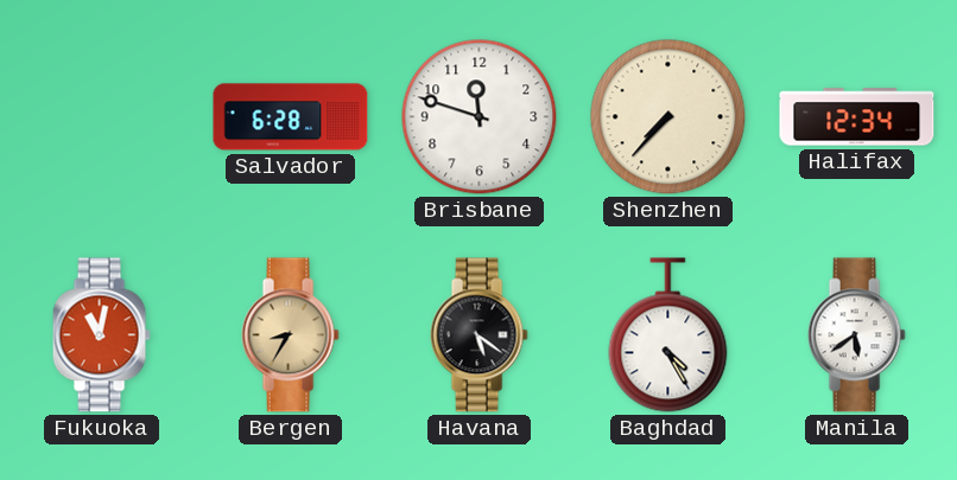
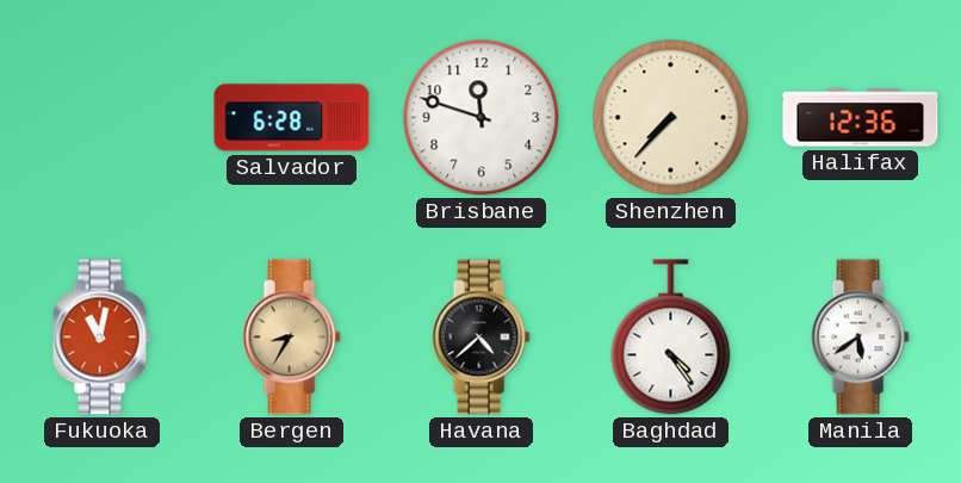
Halifax: 12:34 -> 12:36
Havana: 5:21 -> 4:38
Baghdad: 4:25 -> 4:24
